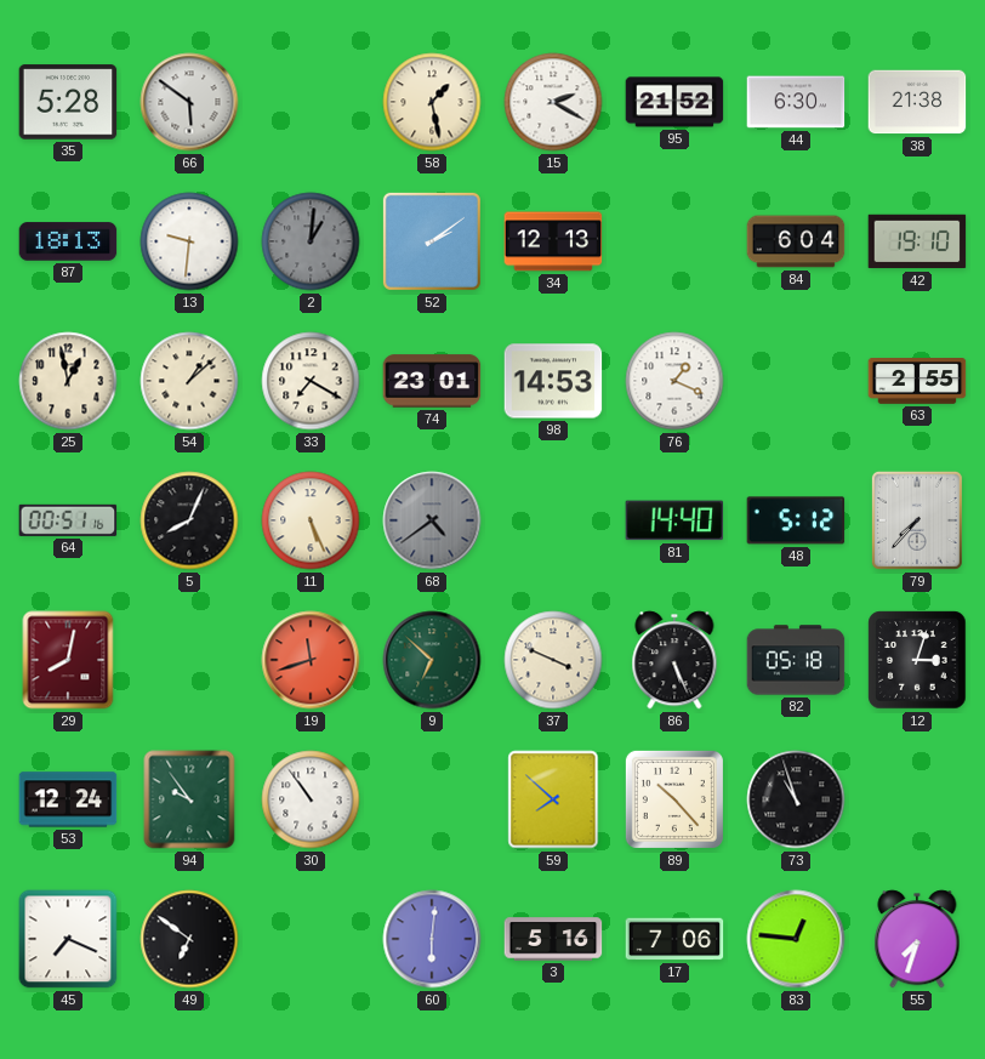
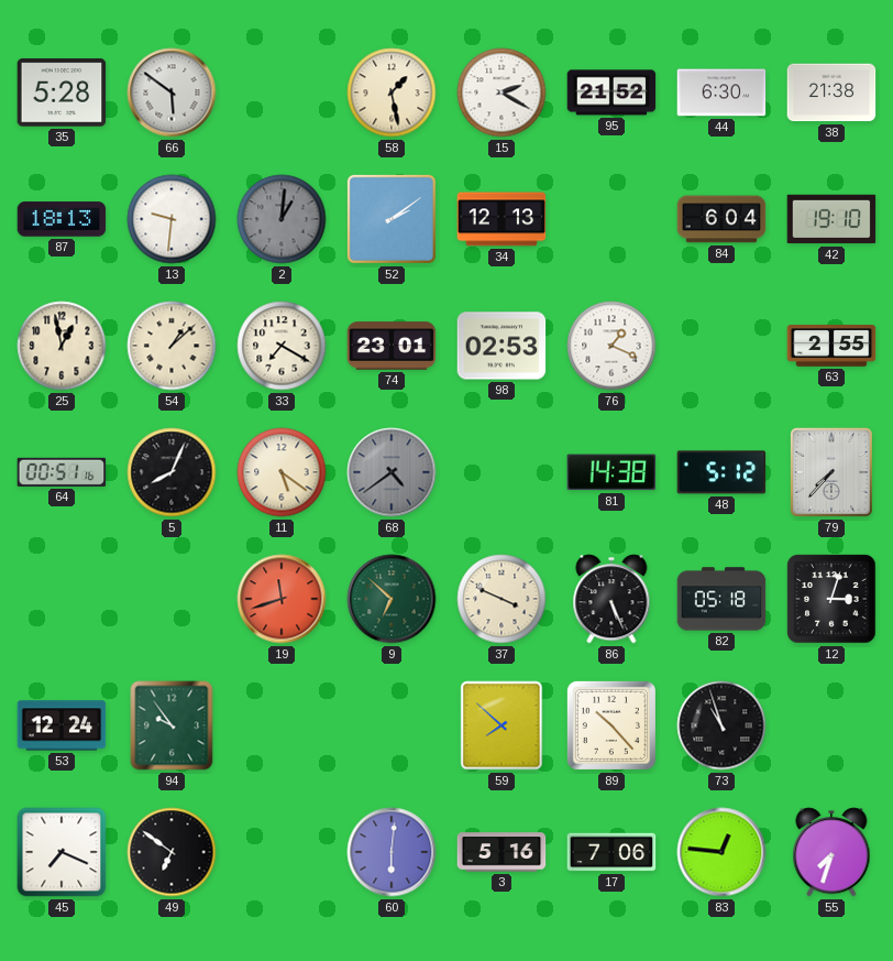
98: 14:53 -> 02:53
11: 5:26 -> 5:21
81: 14:40 -> 14:38
29: 8:02 -> none
30: 10:54 -> none
